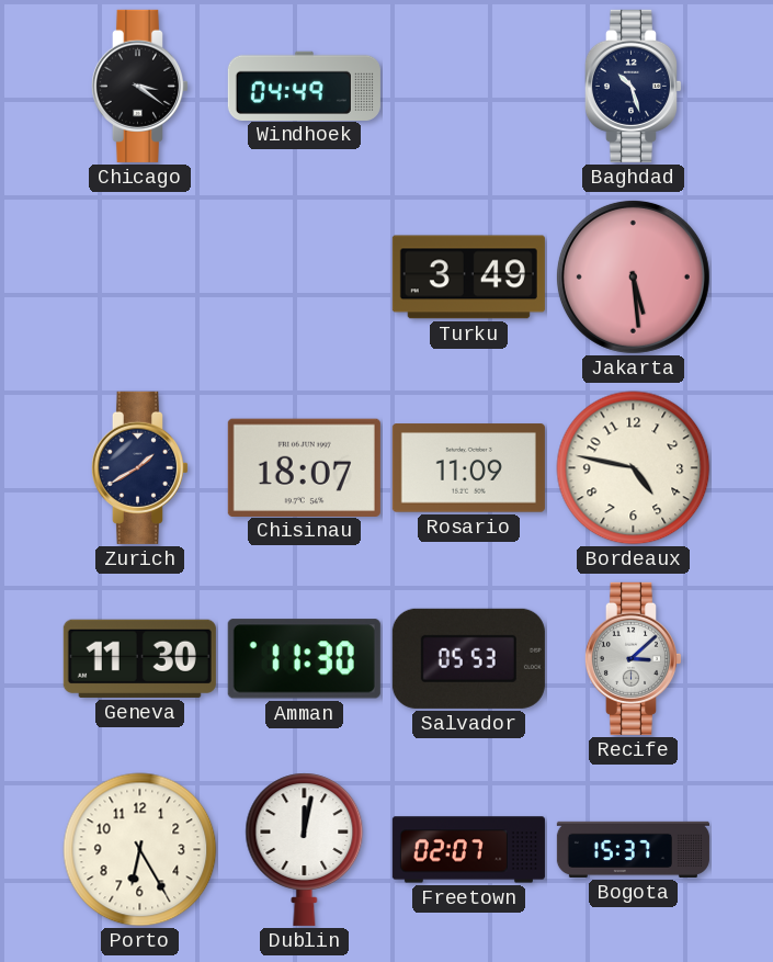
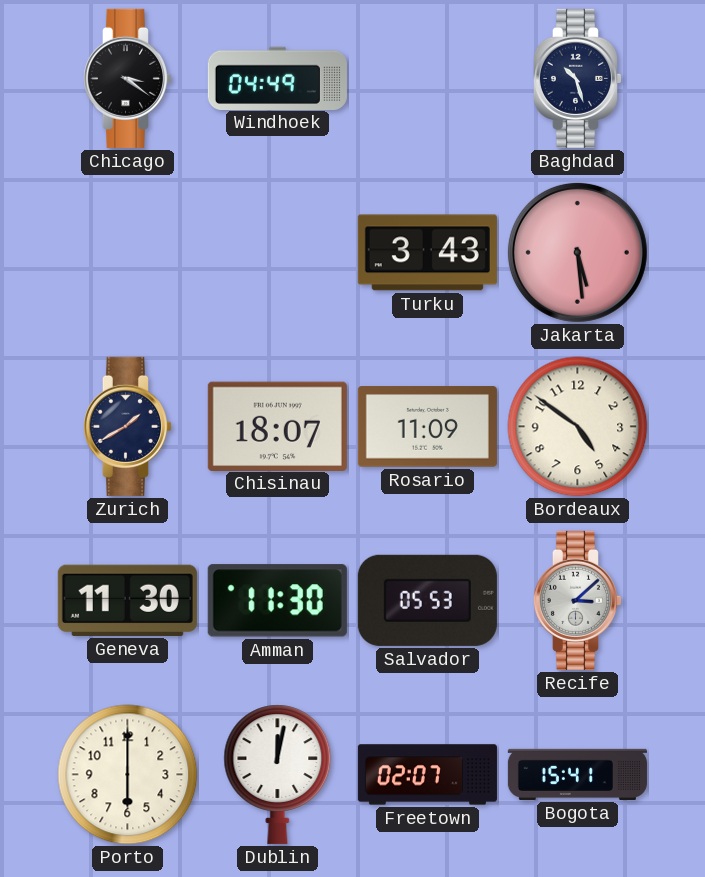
Turku: 3:49 -> 3:43
Bordeaux: 4:47 -> 4:51
Porto: 6:25 -> 6:00
Bogota: 15:37 -> 15:41
